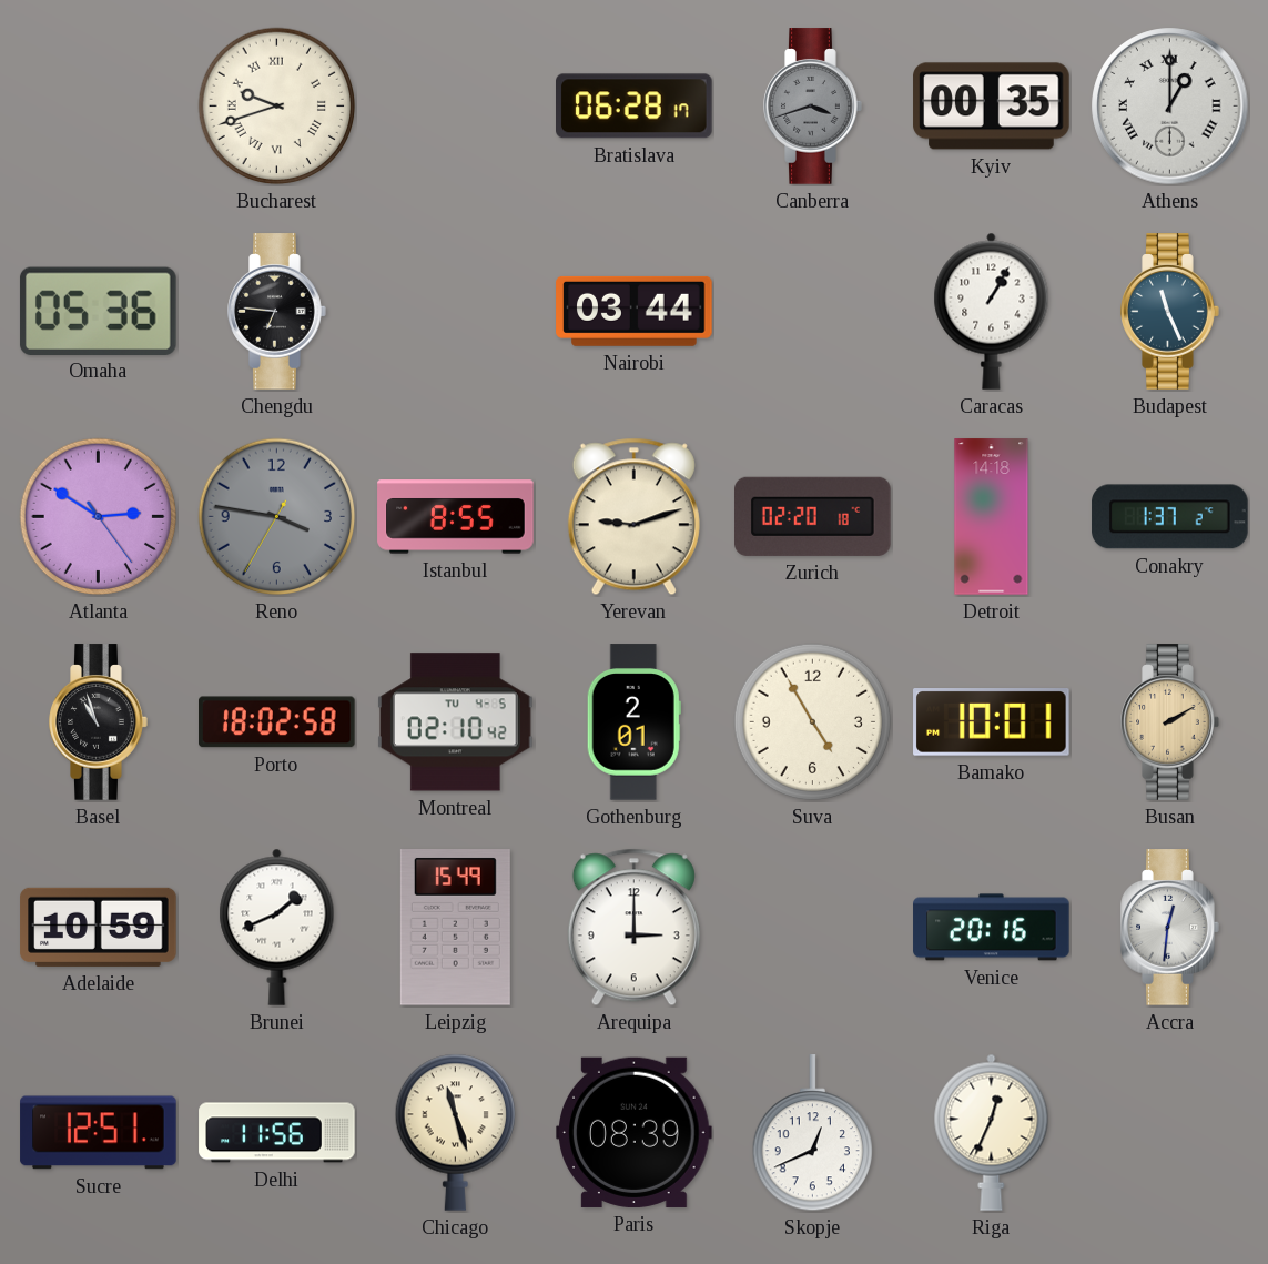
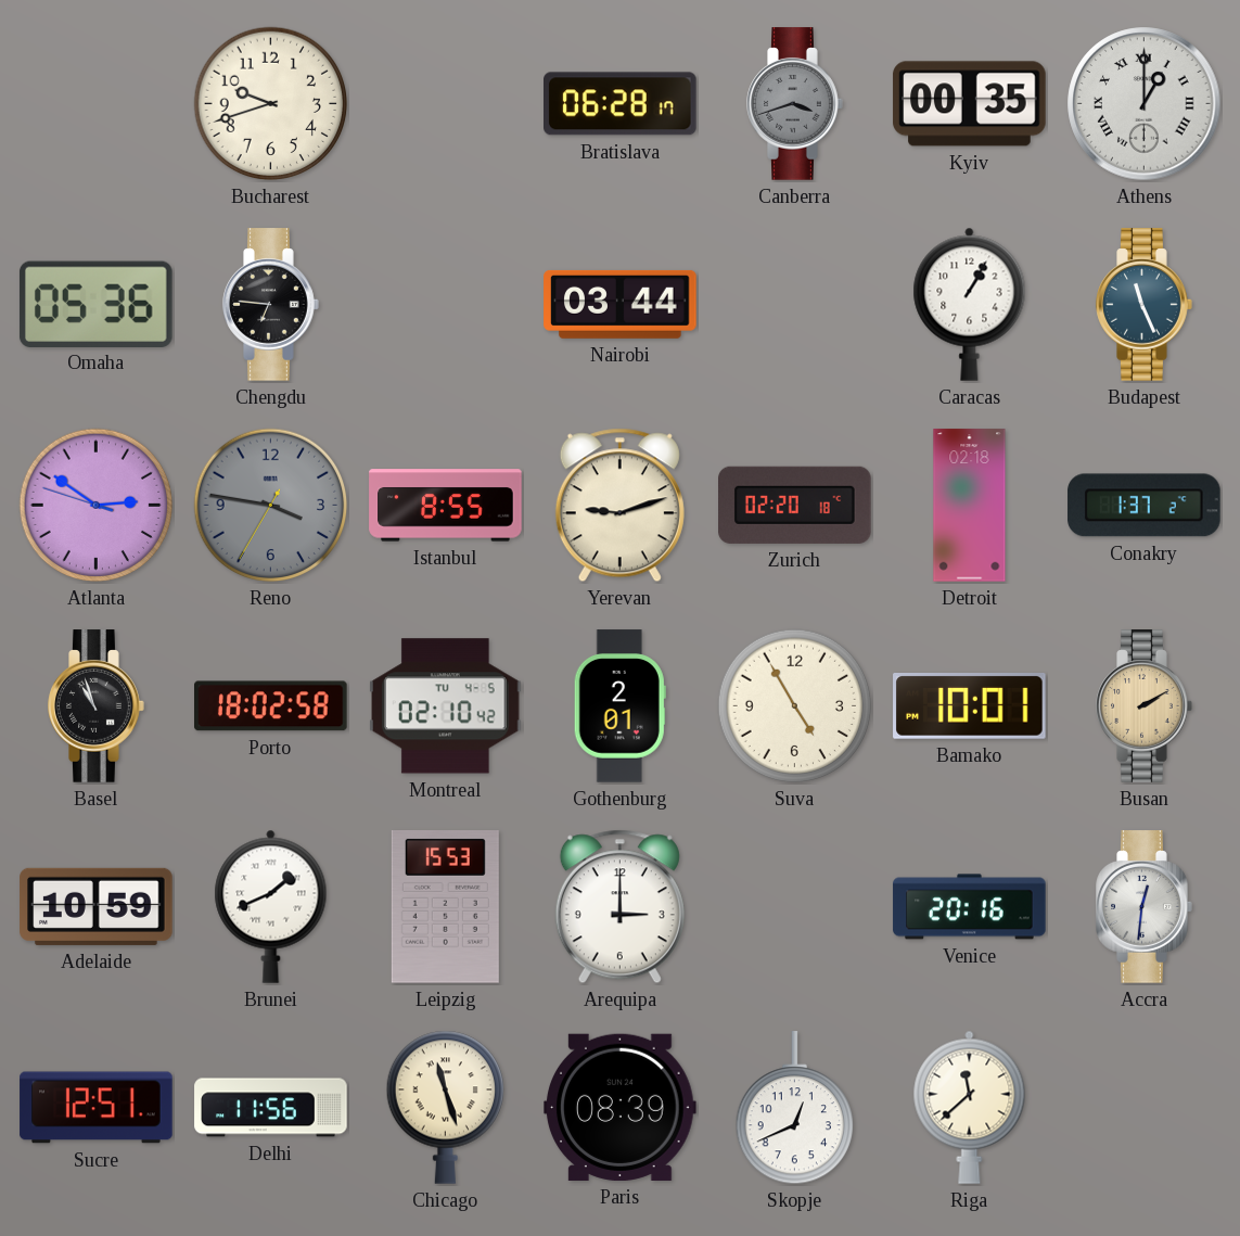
Bucharest numerals: Roman -> Arabic
Atlanta: 2:50:24 -> 2:50:48
Detroit: 14:18 -> 02:18
Leipzig: 15:49 -> 15:53
Riga: 12:34 -> 11:38
